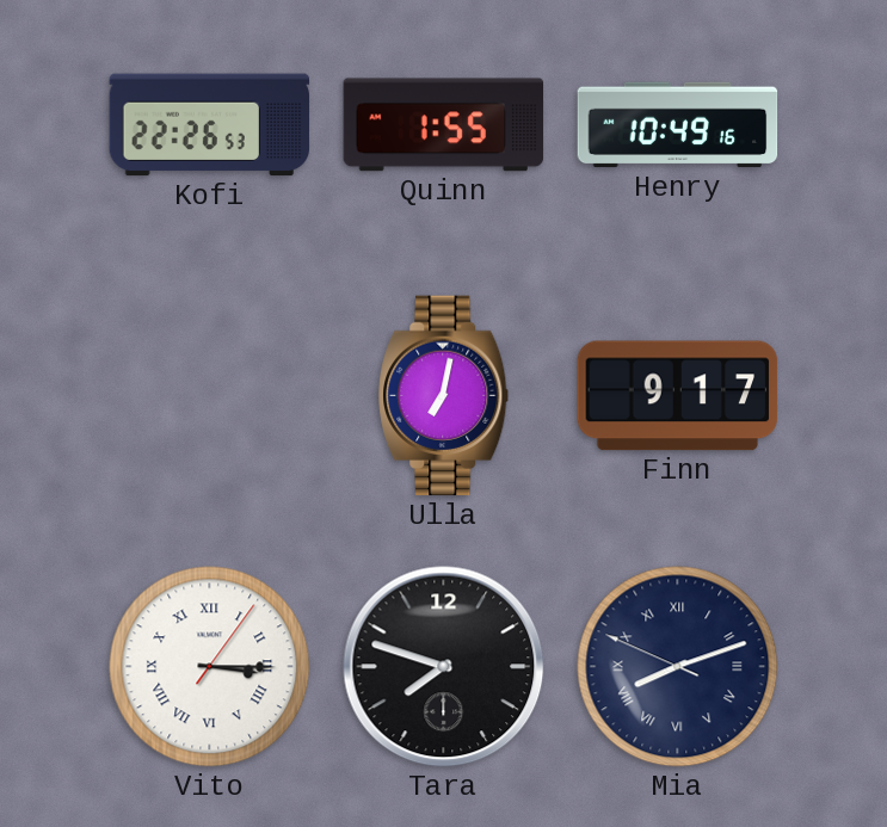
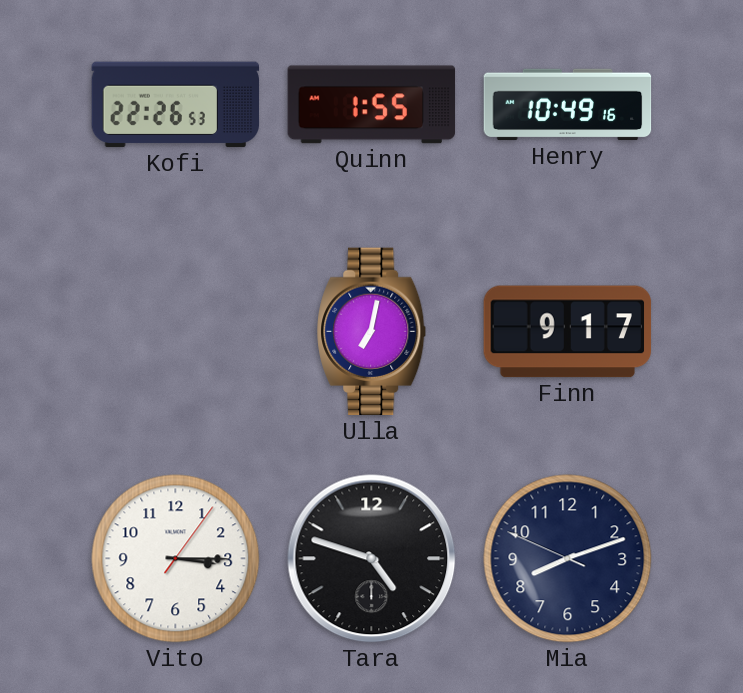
Vito numerals: Roman -> Arabic
Tara: 7:48 -> 4:48
Mia numerals: Roman -> Arabic
